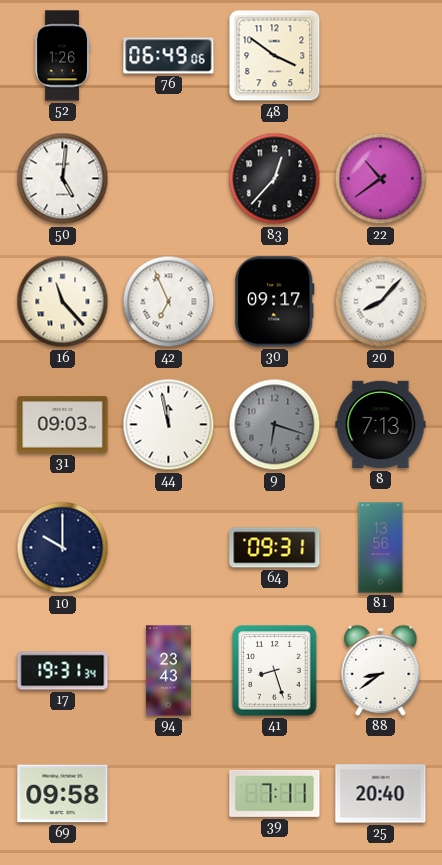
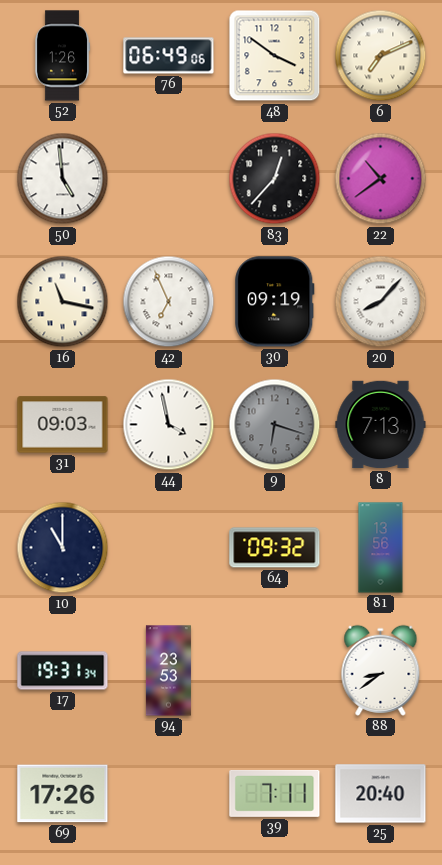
6: none -> 7:11
50: 5:01 -> 4:59
16: 11:23 -> 11:17
30: 09:17 -> 09:19
44: 11:58 -> 3:58
10: 10:00 -> 11:00
64: 09:31 -> 09:32
94: 23:43 -> 23:53
41: 8:27 -> none
69: 09:58 -> 17:26
